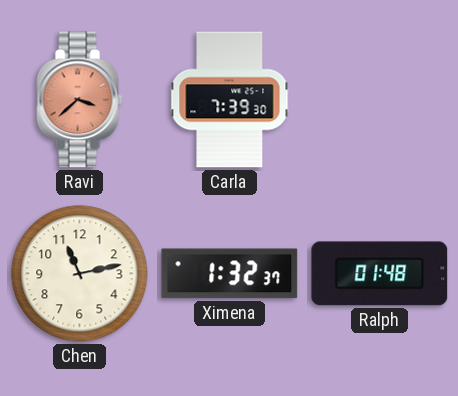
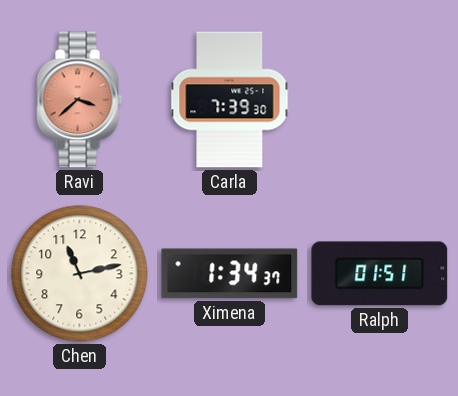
Ximena: 1:32 -> 1:34
Ralph: 01:48 -> 01:51
